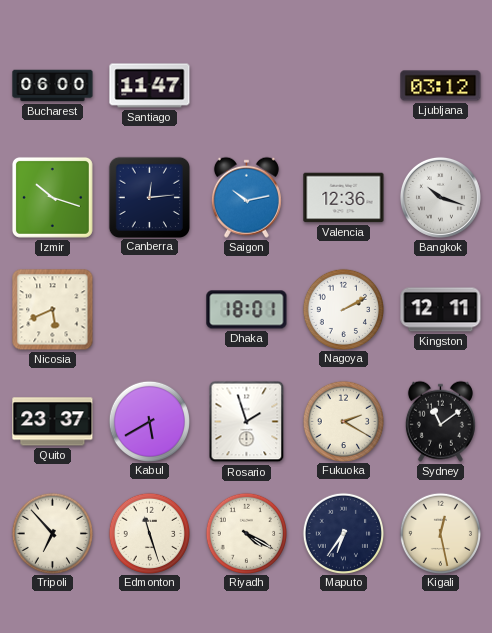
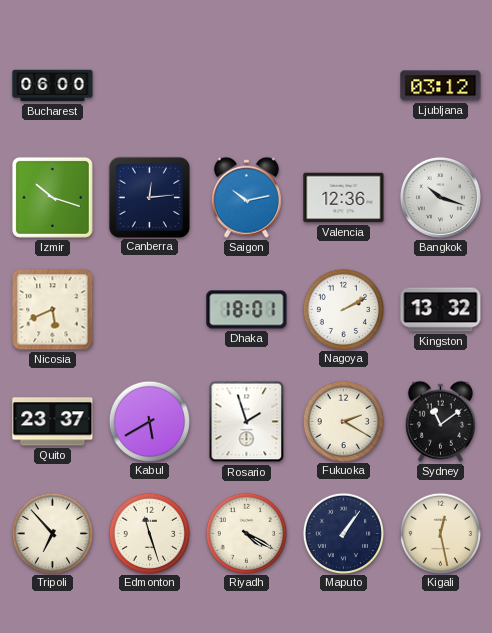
Santiago: 11:47 -> none
Kingston: 12:11 -> 13:32
Maputo: 6:36 -> 1:06
